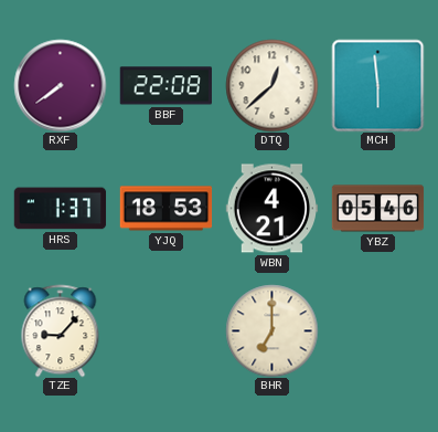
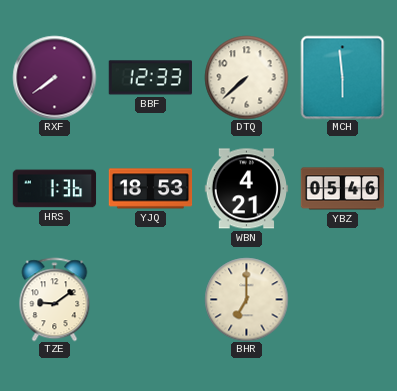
BBF: 22:08 -> 12:33
DTQ: 12:38 -> 7:38
HRS: 1:37 -> 1:36
TZE: 9:07 -> 9:09
